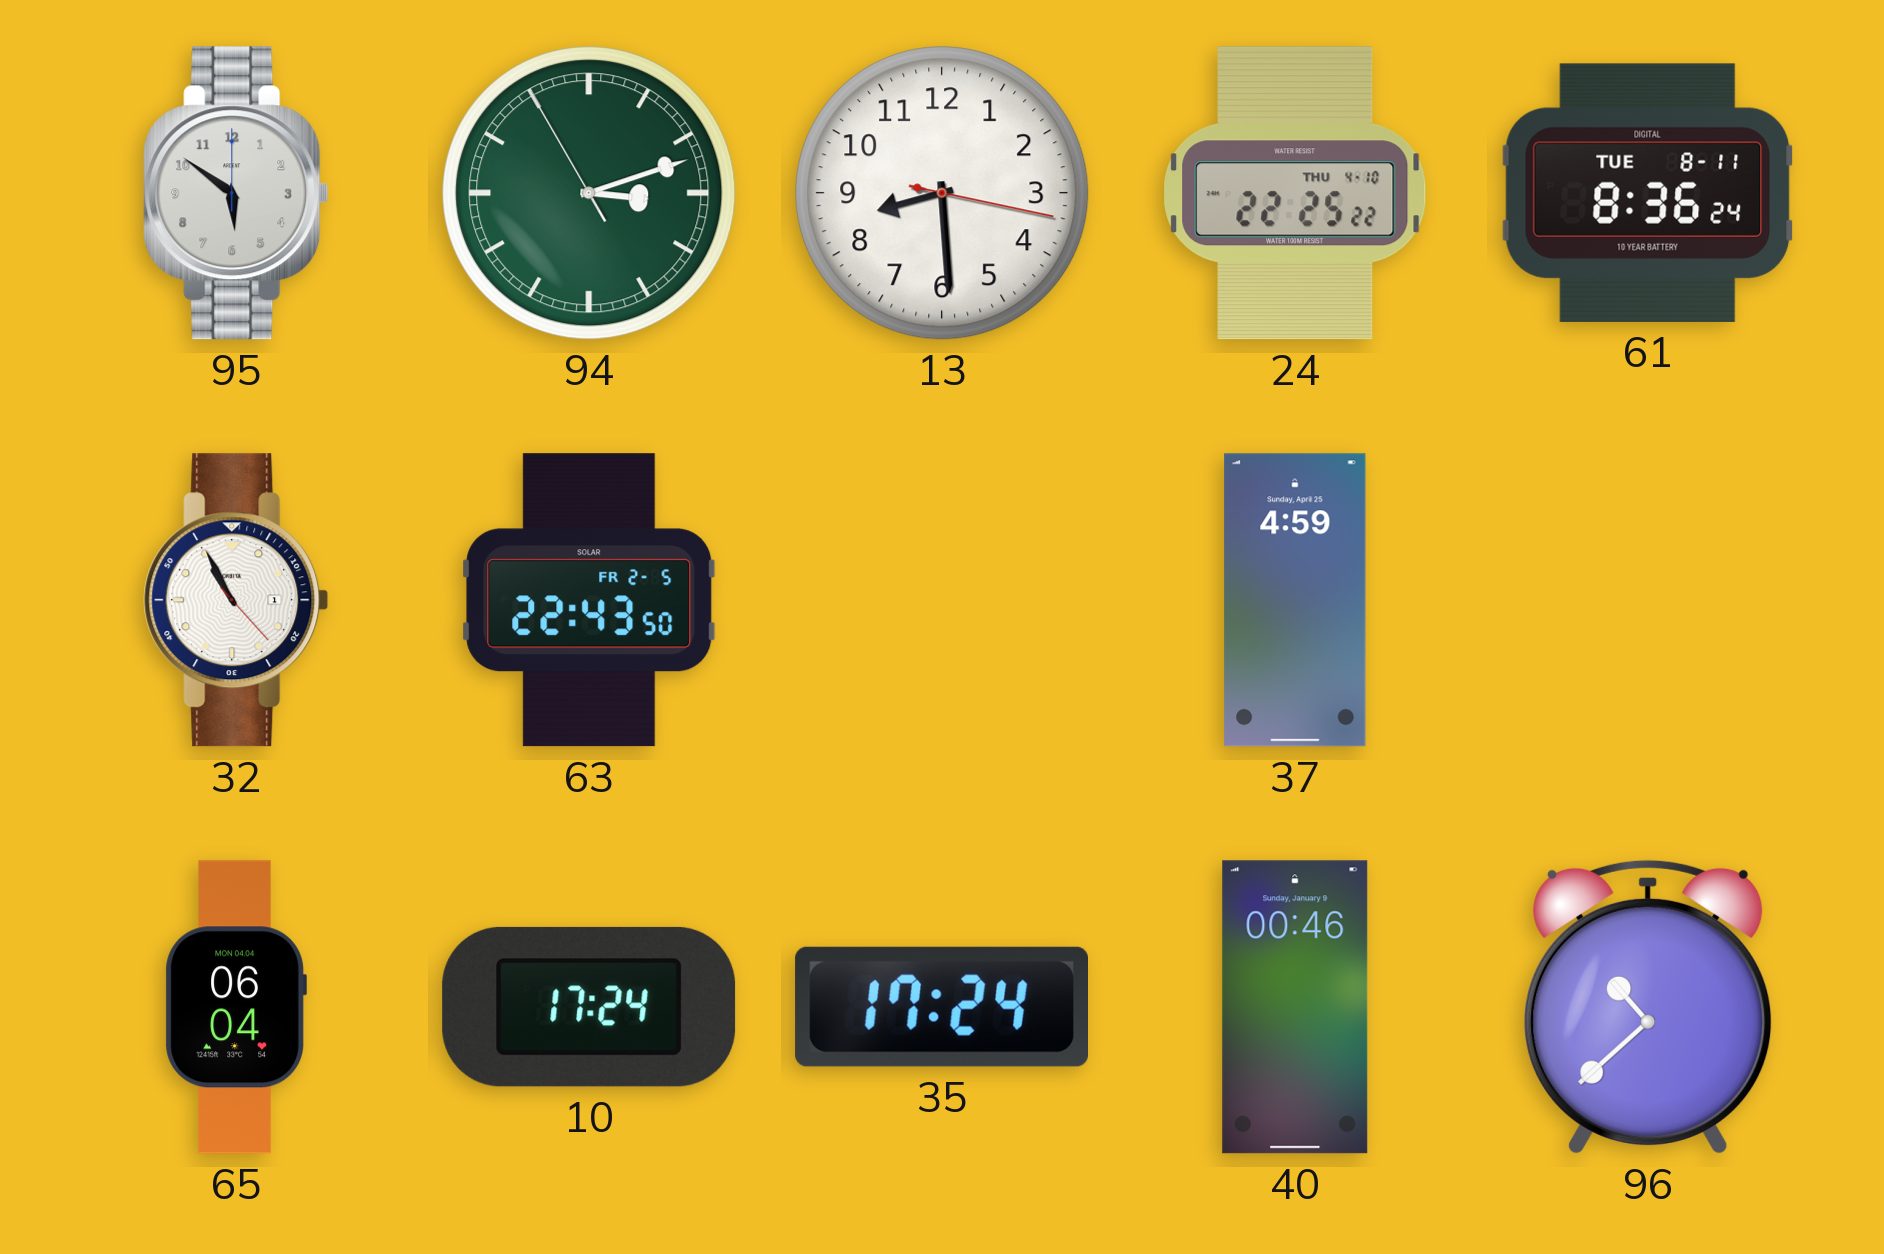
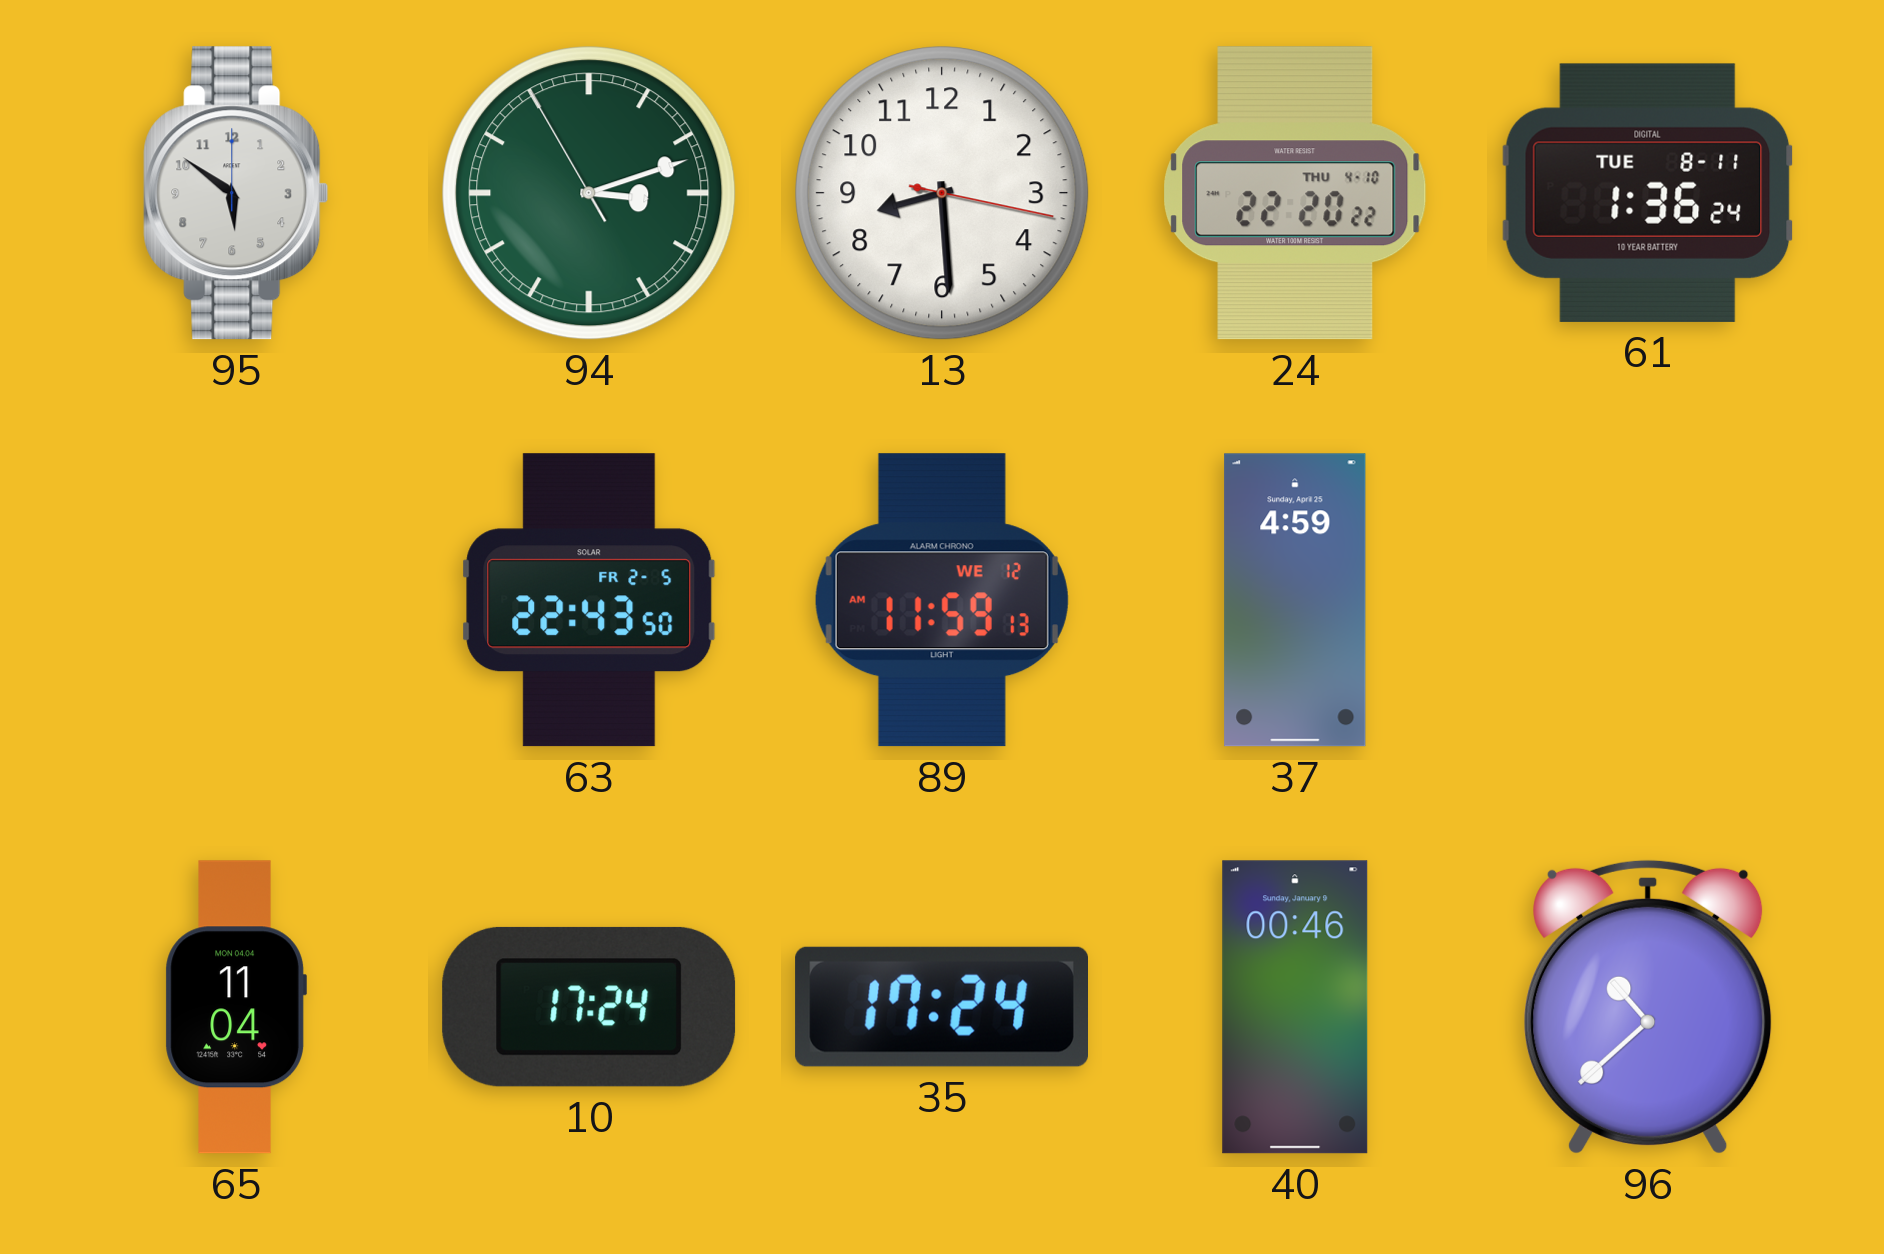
24: 22:25 -> 22:20
61: 8:36 -> 1:36
32: 10:55 -> none
89: none -> 11:59
65: 06:04 -> 11:04
